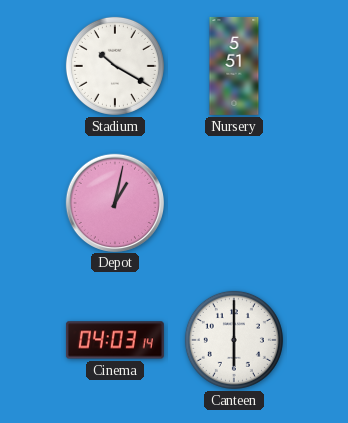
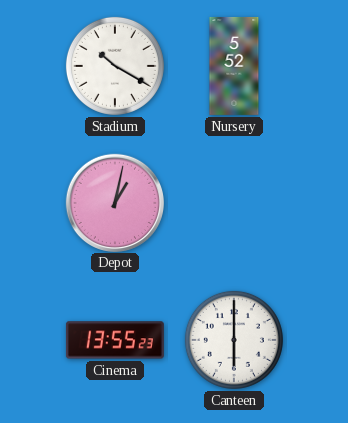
Nursery: 5:51 -> 5:52
Cinema: 04:03 -> 13:55
